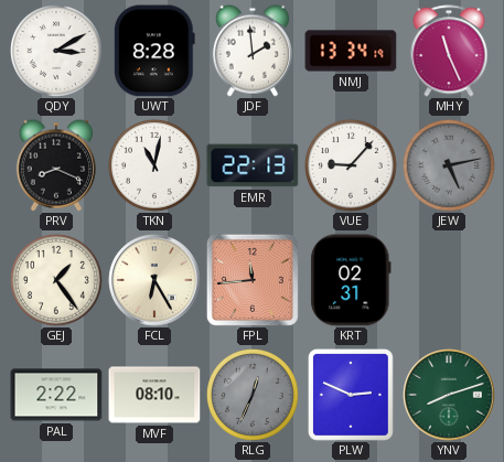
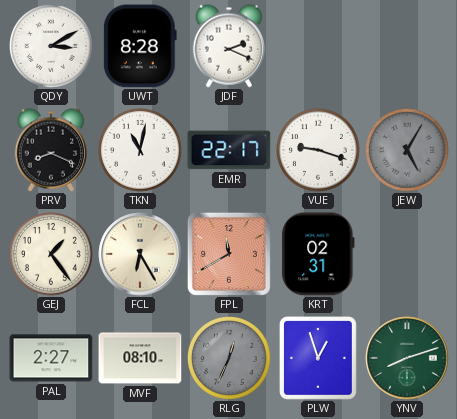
JDF: 1:59 -> 2:19
NMJ: 13:34 -> none
MHY: 11:26 -> none
EMR: 22:13 -> 22:17
VUE: 9:07 -> 9:18
JEW: 5:13 -> 5:05
FPL: 11:44 -> 11:40
PAL: 2:22 -> 2:27
PLW: 2:49 -> 12:57
